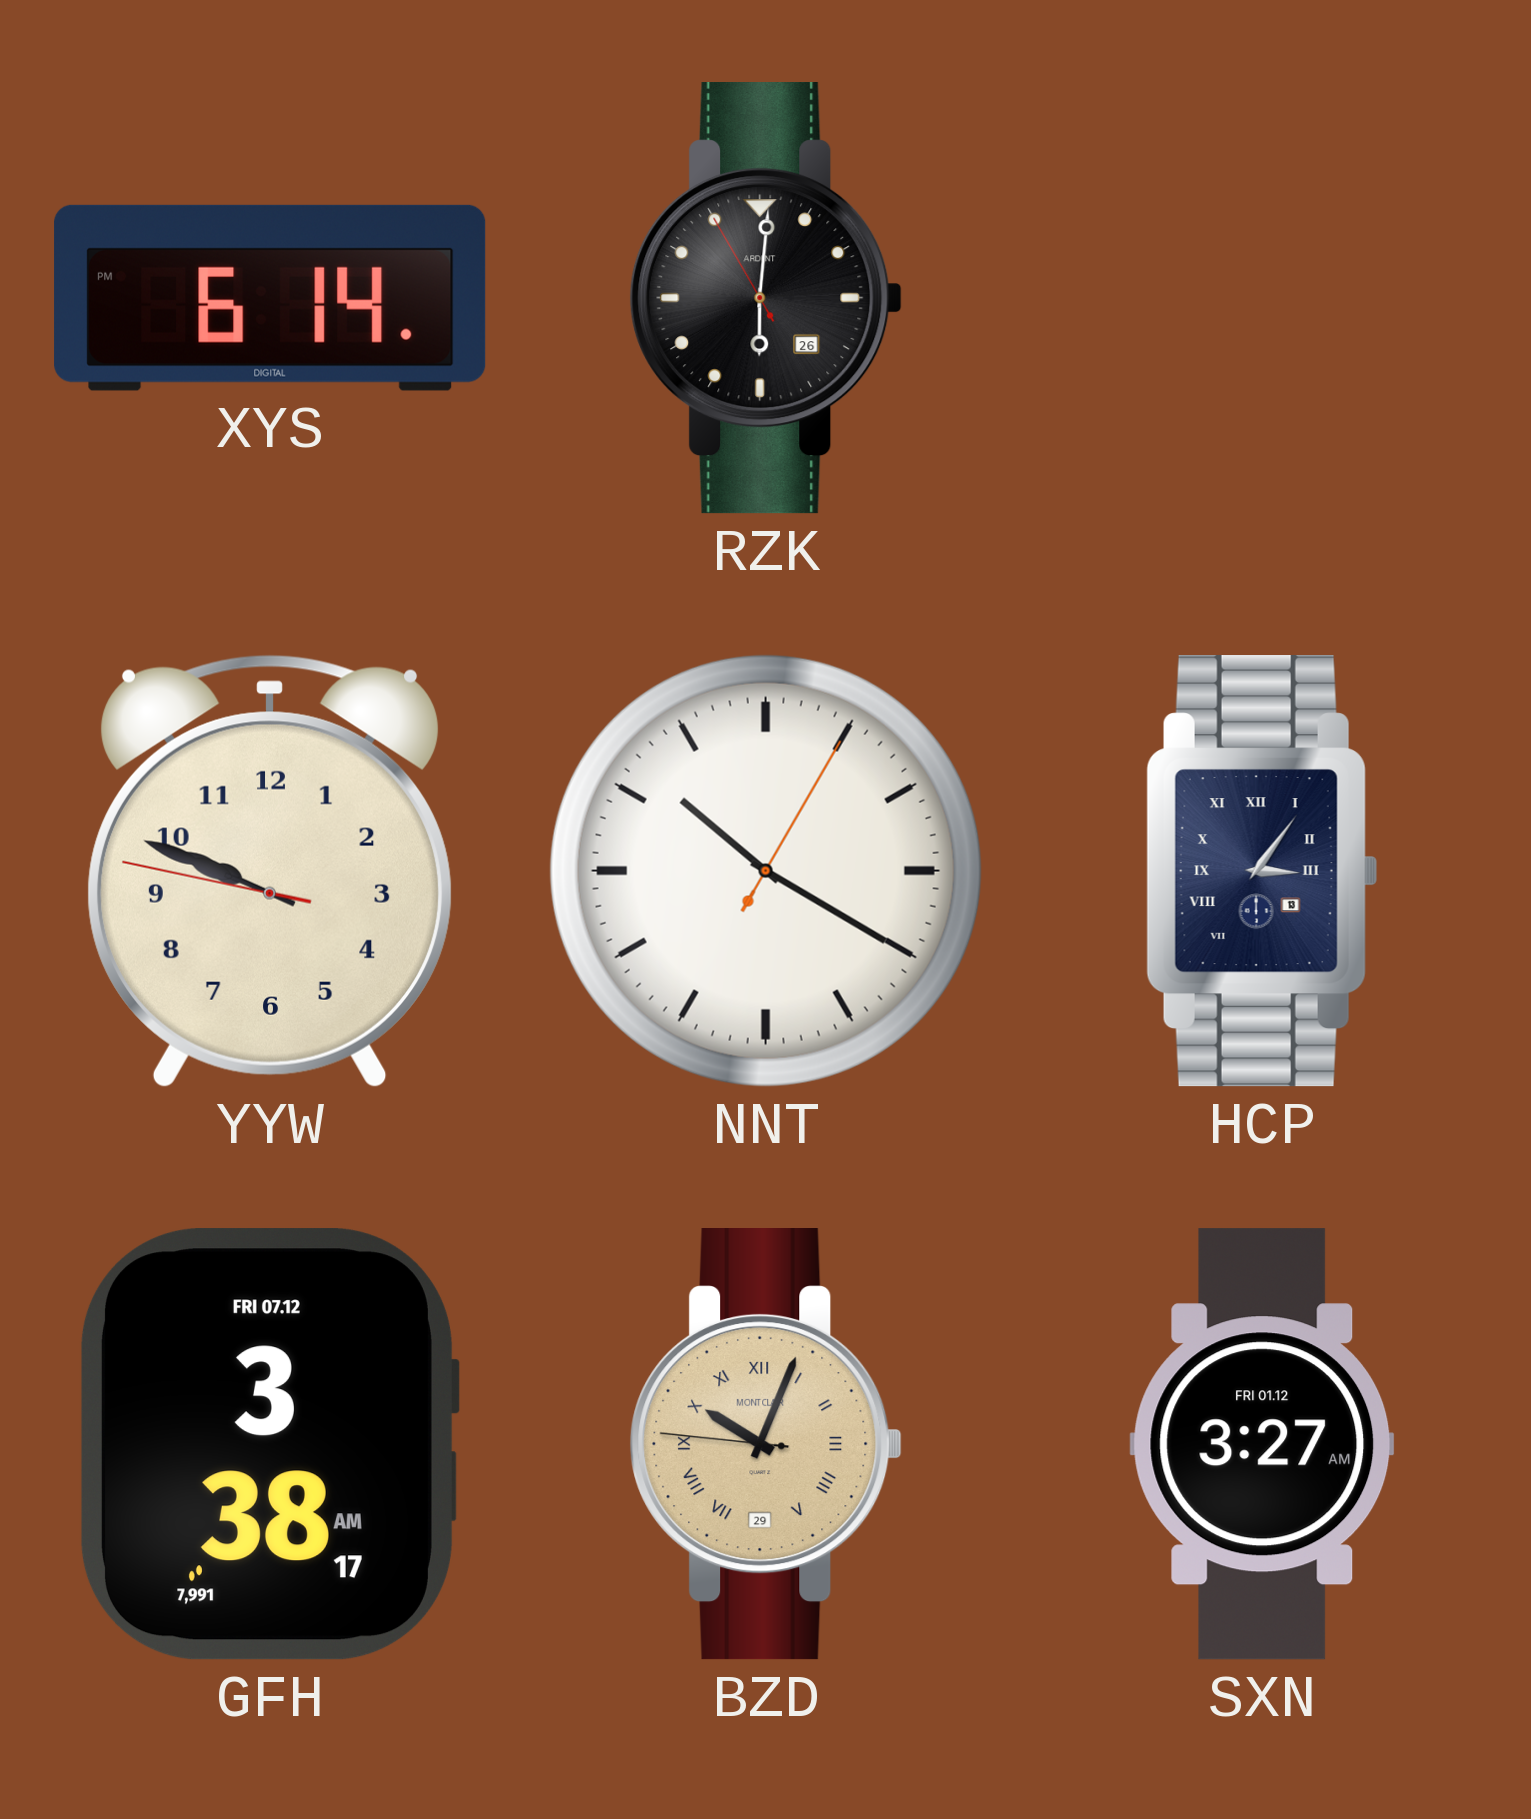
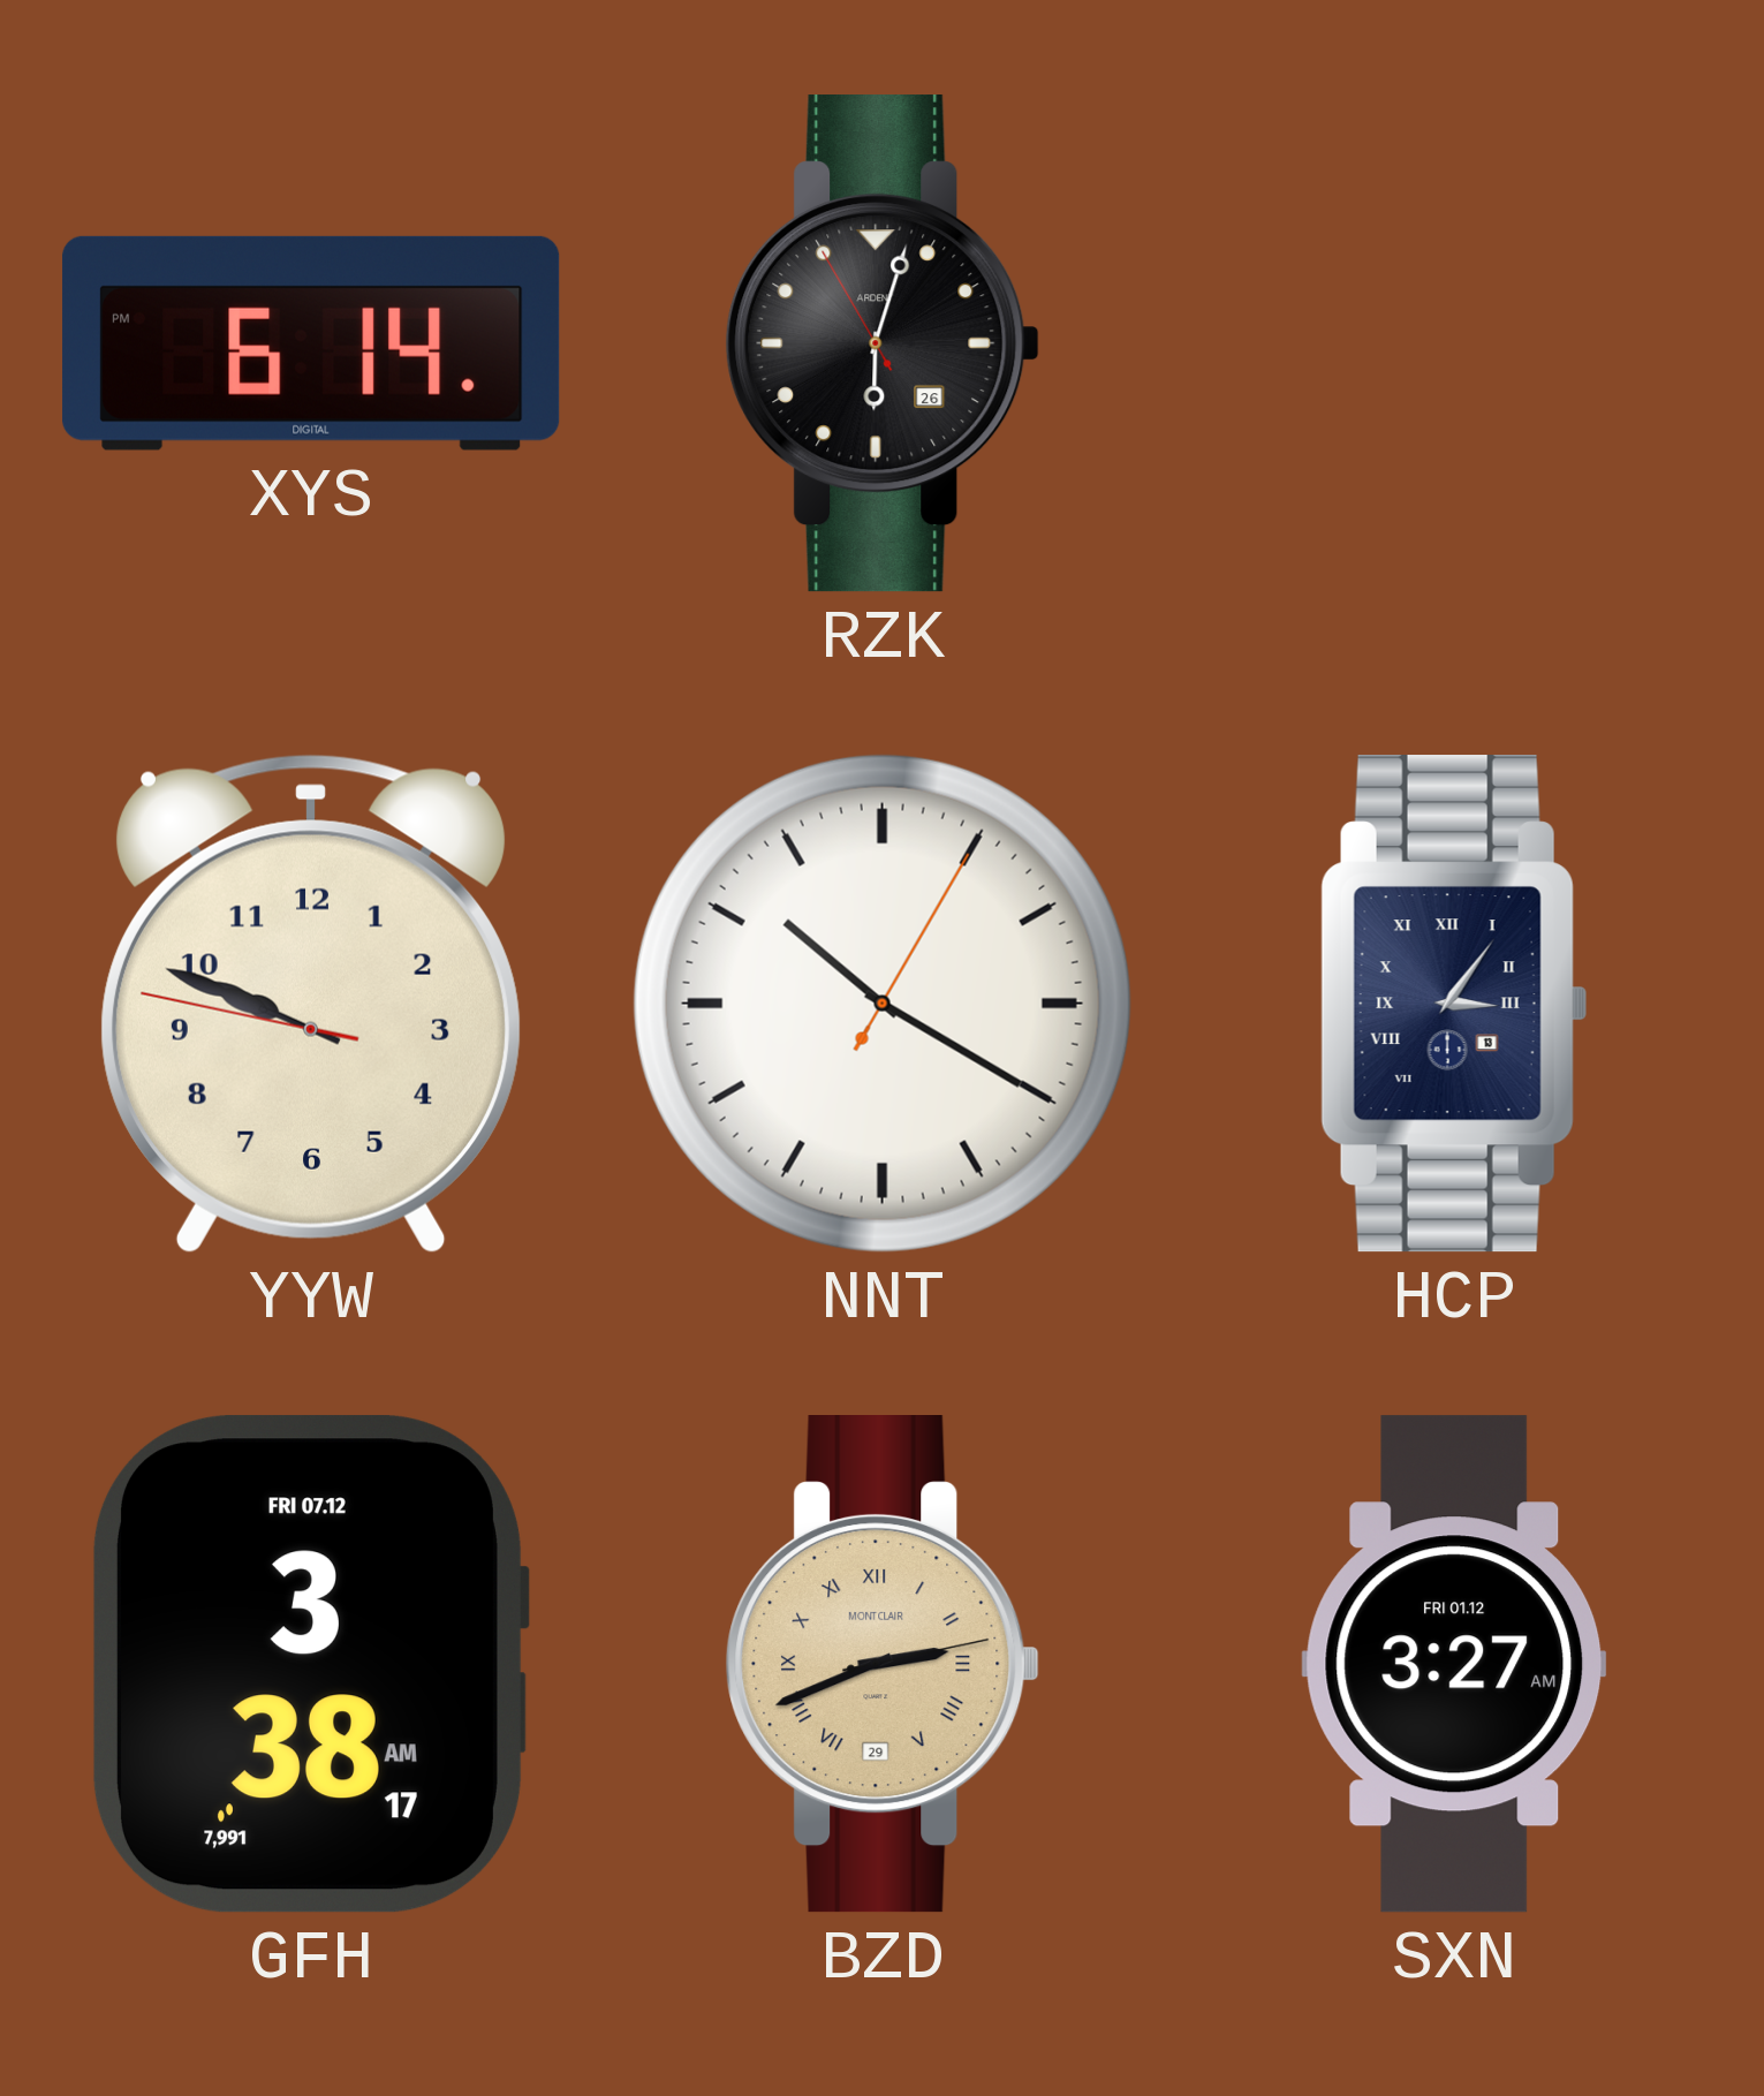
RZK: 6:00 -> 6:02
BZD: 10:03 -> 2:41
